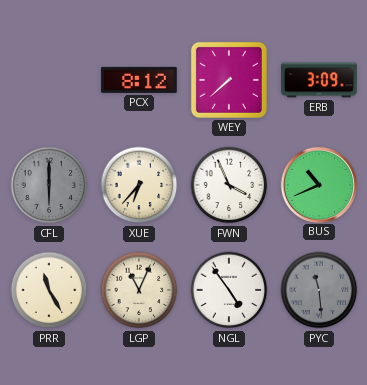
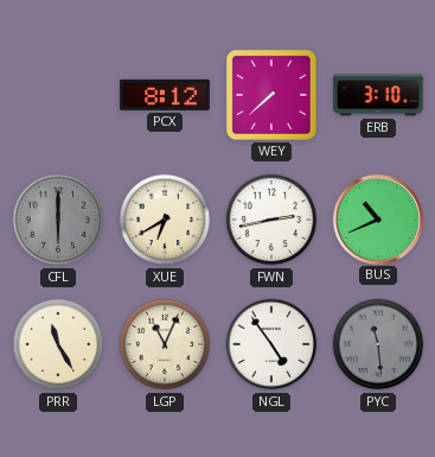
ERB: 3:09 -> 3:10
XUE: 6:37 -> 6:40
FWN: 3:56 -> 2:43
